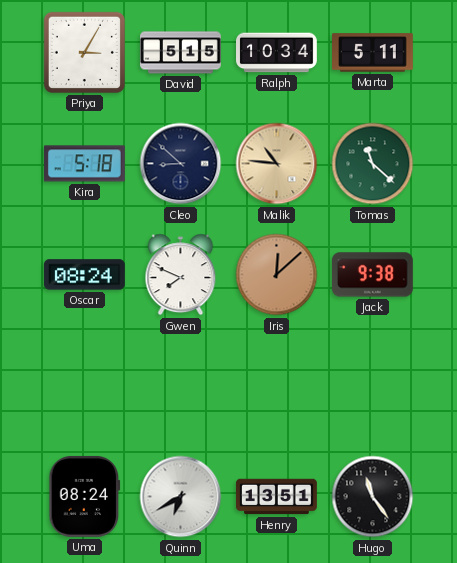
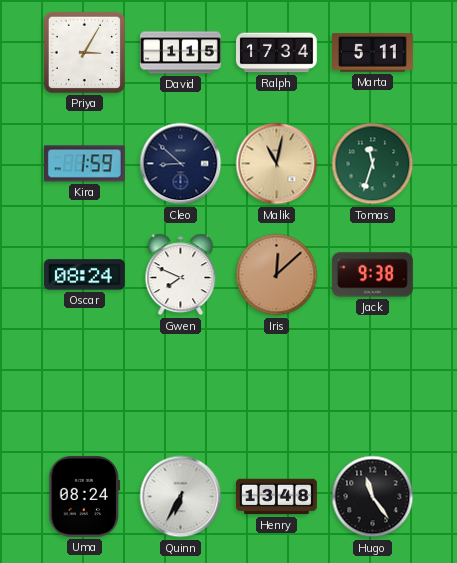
David: 5:15 -> 1:15
Ralph: 10:34 -> 17:34
Kira: 5:18 -> 1:59
Malik: 10:46 -> 11:02
Tomas: 11:22 -> 11:33
Quinn: 6:40 -> 6:35
Henry: 13:51 -> 13:48
